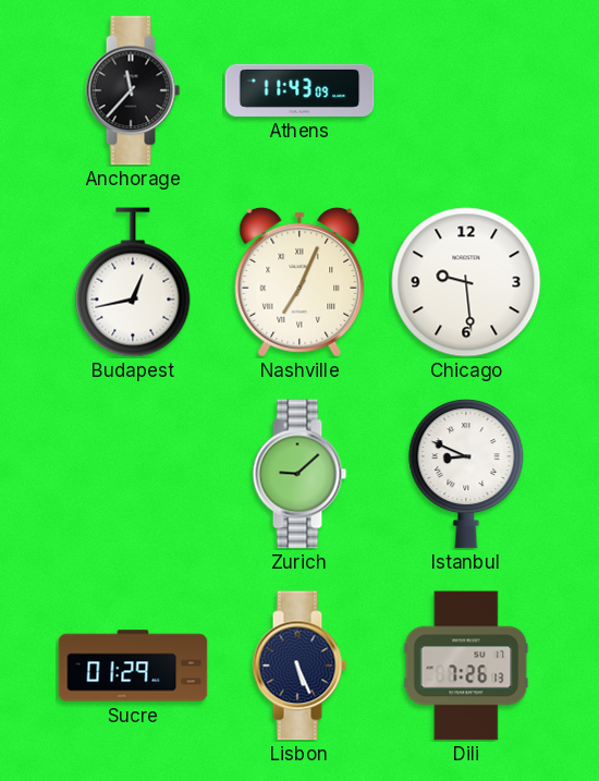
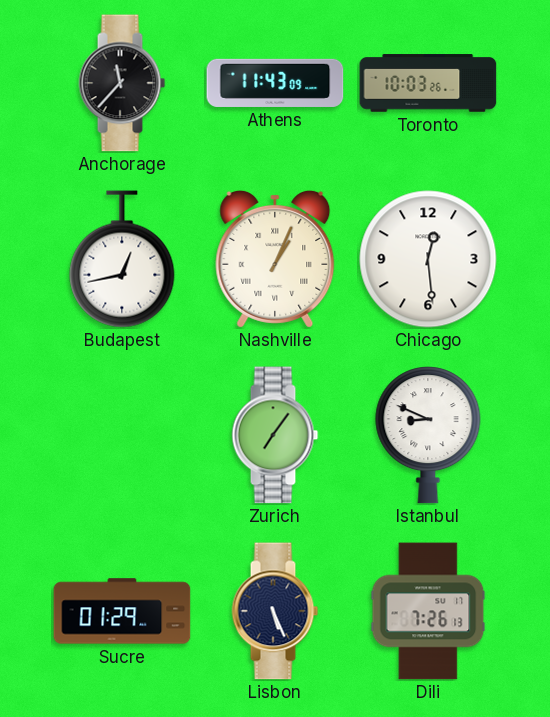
Toronto: none -> 10:03
Nashville: 7:04 -> 1:04
Chicago: 9:29 -> 12:29
Zurich: 9:08 -> 7:06
